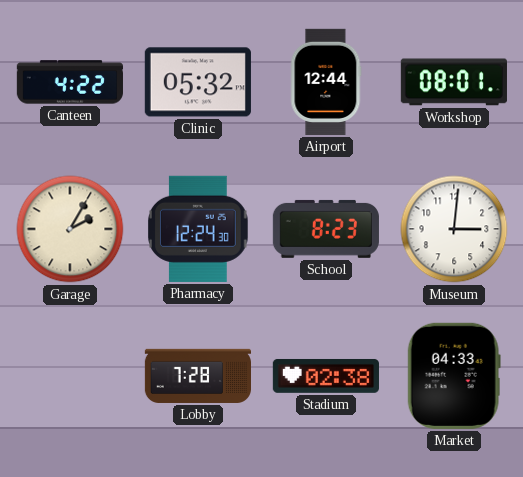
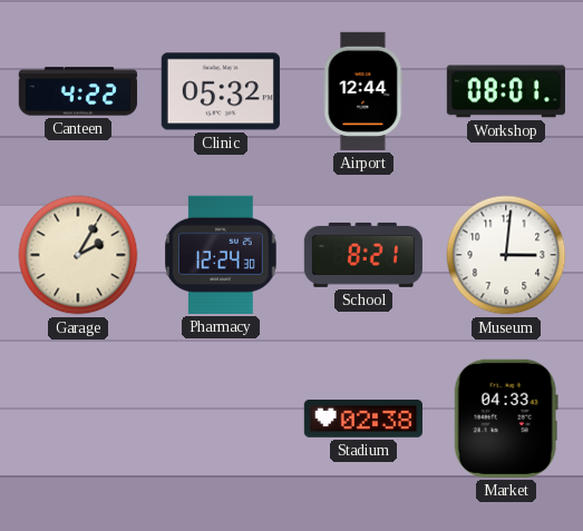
School: 8:23 -> 8:21
Lobby: 7:28 -> none
